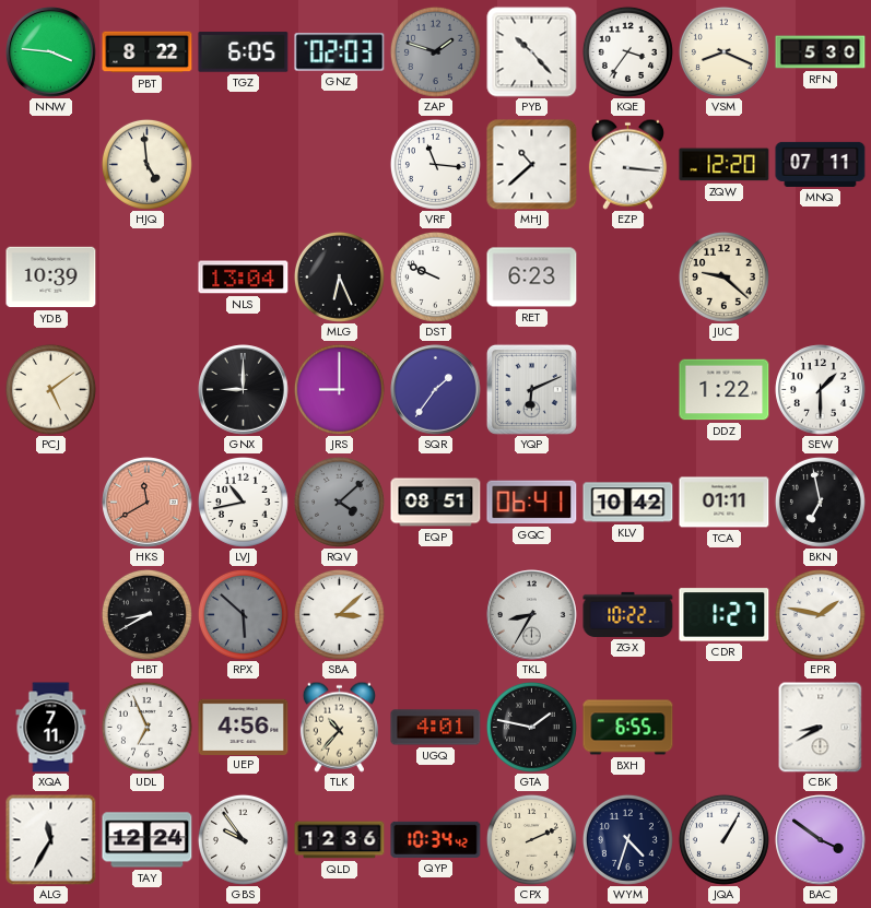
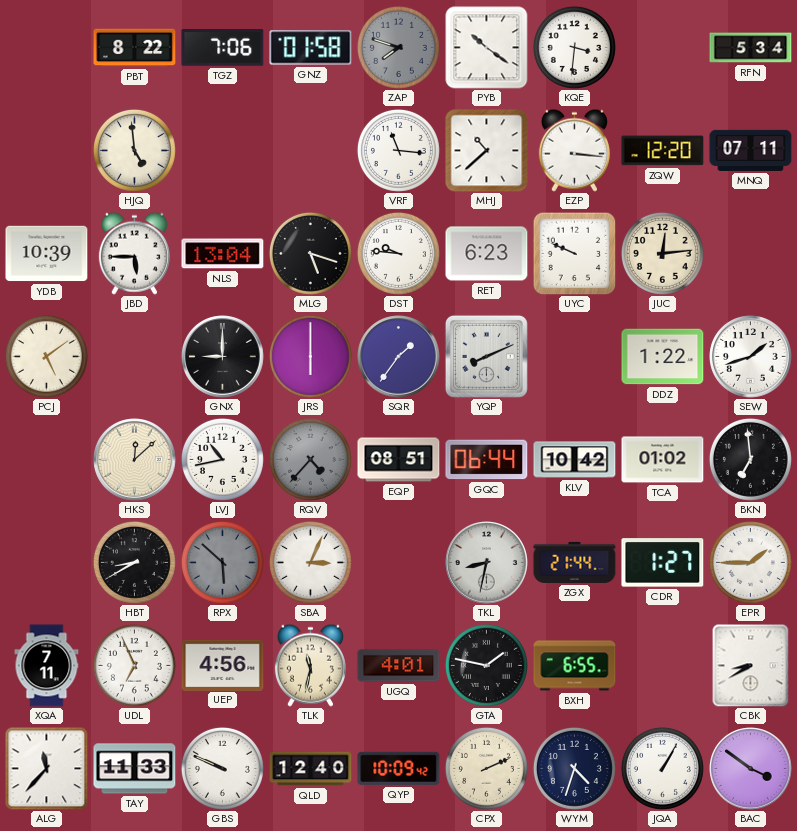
NNW: 3:46 -> none
TGZ: 6:05 -> 7:06
GNZ: 02:03 -> 01:58
ZAP: 1:48 -> 7:48
PYB: 10:23 -> 10:21
KQE: 3:36 -> 3:31
VSM: 8:19 -> none
RFN: 5:30 -> 5:34
JBD: none -> 5:45
MLG: 6:26 -> 5:18
DST: 9:49 -> 9:46
UYC: none -> 9:49
JUC: 9:22 -> 12:14
JRS: 9:00 -> 6:00
YQP: 6:11 -> 8:11
SEW: 1:30 -> 1:42
HKS: 11:40 -> 12:08
HKS dial: salmon -> cream
RQV: 4:08 -> 4:37
GQC: 06:41 -> 06:44
TCA: 01:11 -> 01:02
BKN: 6:58 -> 6:59
SBA: 3:08 -> 3:04
TKL: 8:35 -> 8:32
ZGX: 10:22 -> 21:44
EPR: 1:47 -> 1:45
TLK: 10:37 -> 11:32
ALG: 11:35 -> 11:37
TAY: 12:24 -> 11:33
GBS: 9:54 -> 9:49
QLD: 12:36 -> 12:40
QYP: 10:34 -> 10:09
